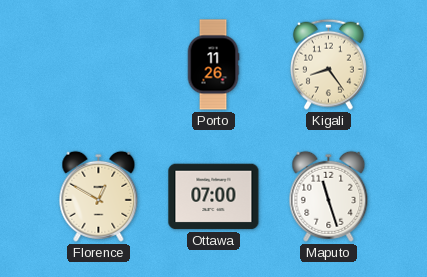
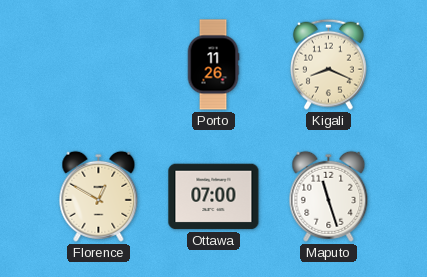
Kigali: 8:24 -> 8:19
